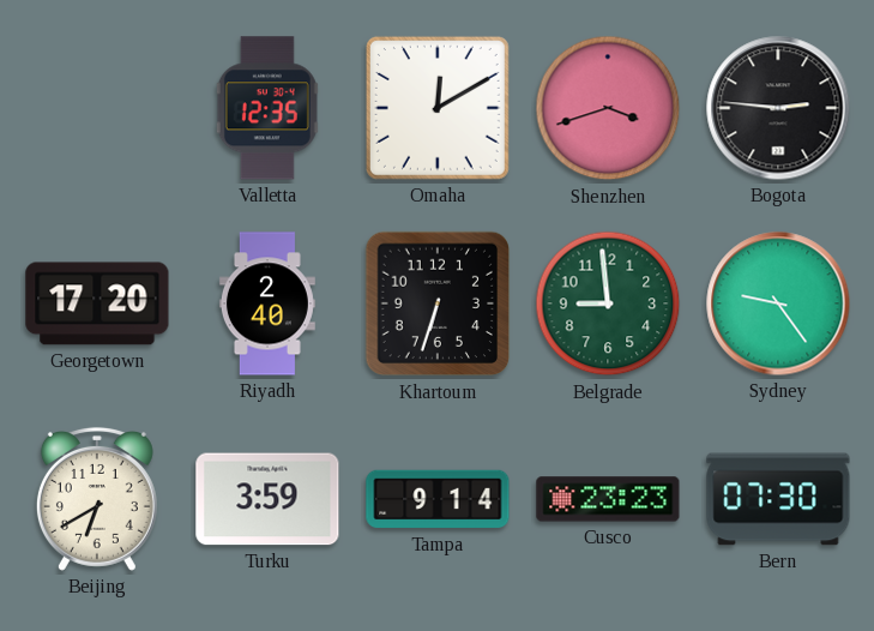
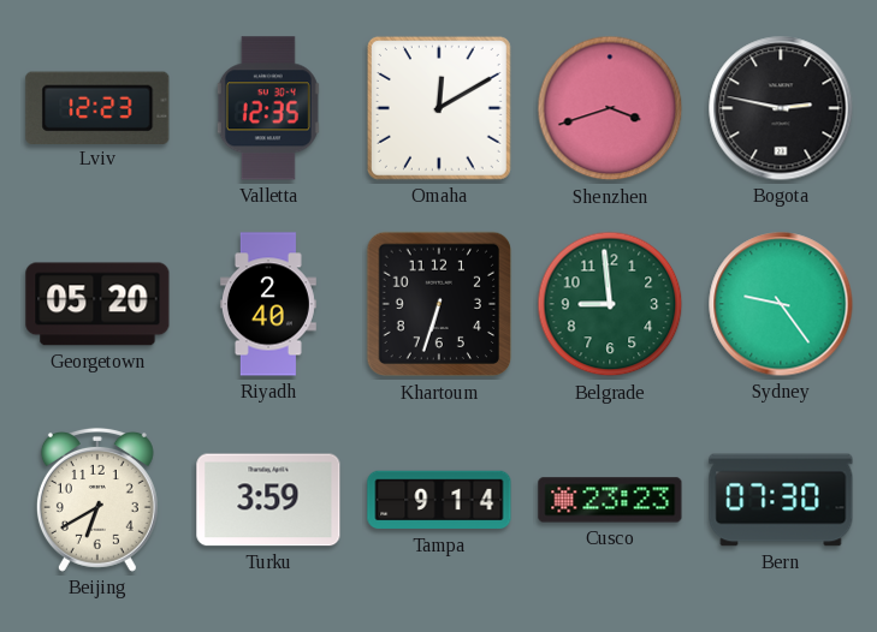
Lviv: none -> 12:23
Bogota: 2:46 -> 2:47
Georgetown: 17:20 -> 05:20
